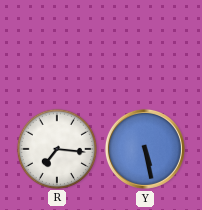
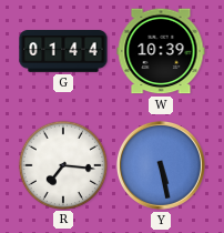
G: none -> 01:44
W: none -> 10:39
